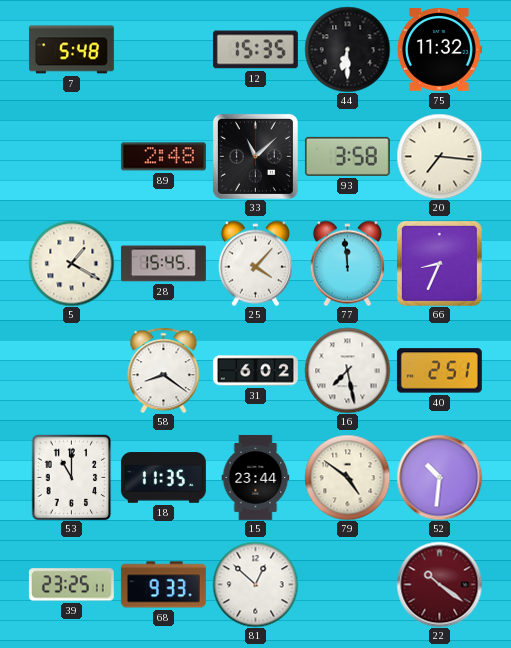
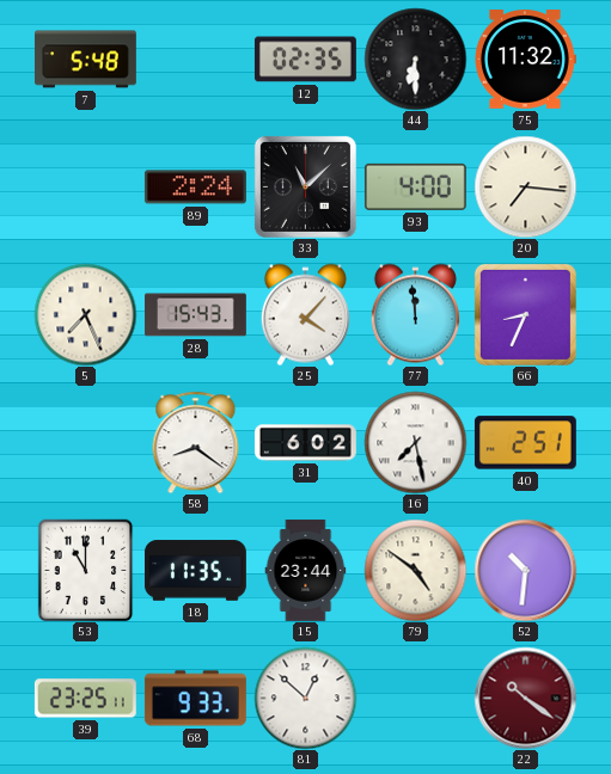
12: 15:35 -> 02:35
89: 2:48 -> 2:24
93: 3:58 -> 4:00
5: 1:20 -> 7:26
28: 15:45 -> 15:43
